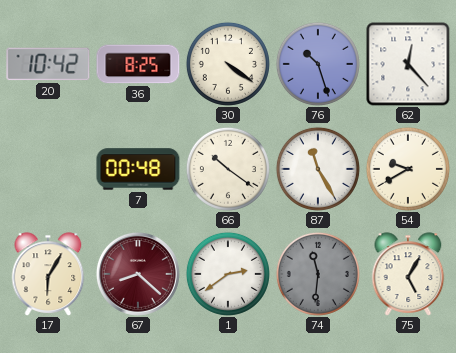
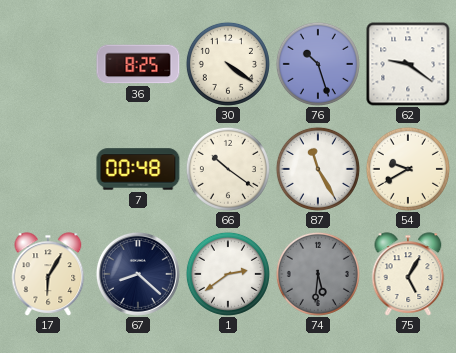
20: 10:42 -> none
62: 12:23 -> 9:21
67 dial: burgundy -> navy
74: 11:31 -> 5:31
